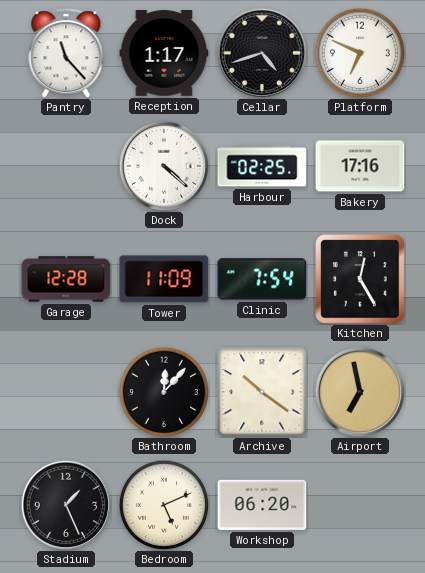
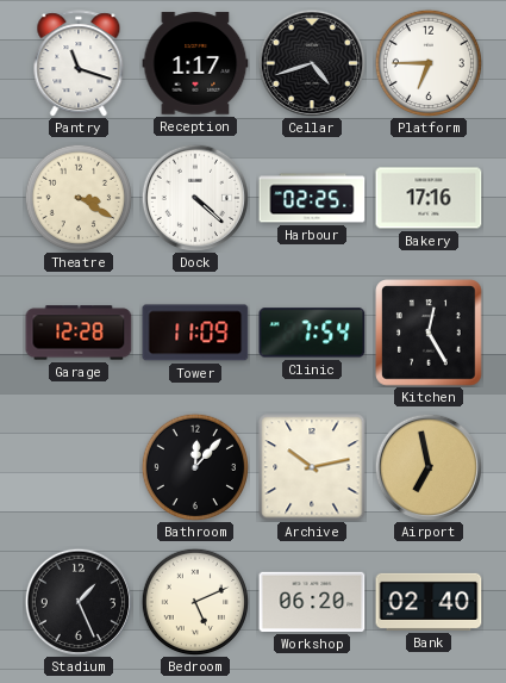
Pantry: 11:23 -> 11:18
Platform: 6:49 -> 6:45
Theatre: none -> 3:20
Archive: 10:21 -> 10:13
Bank: none -> 02:40
